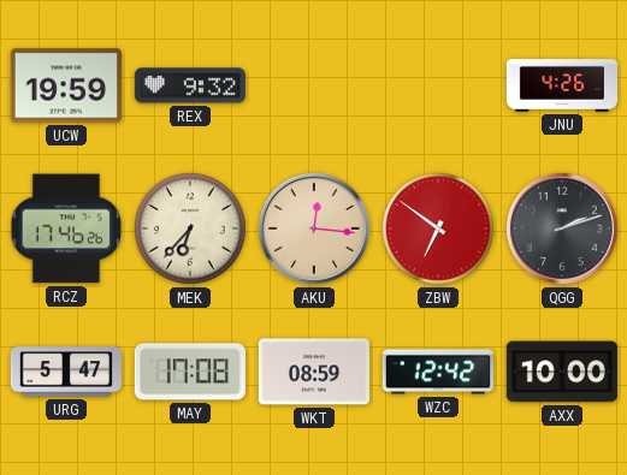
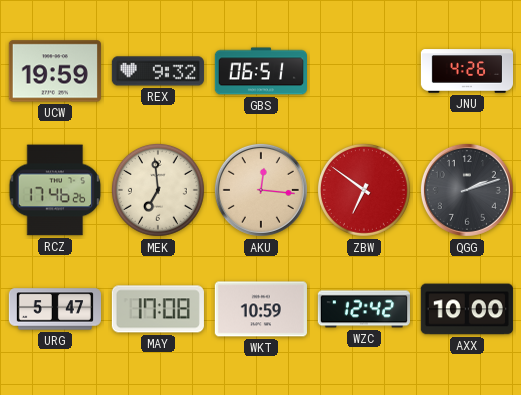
GBS: none -> 06:51
MEK: 6:37 -> 6:59
WKT: 08:59 -> 10:59
